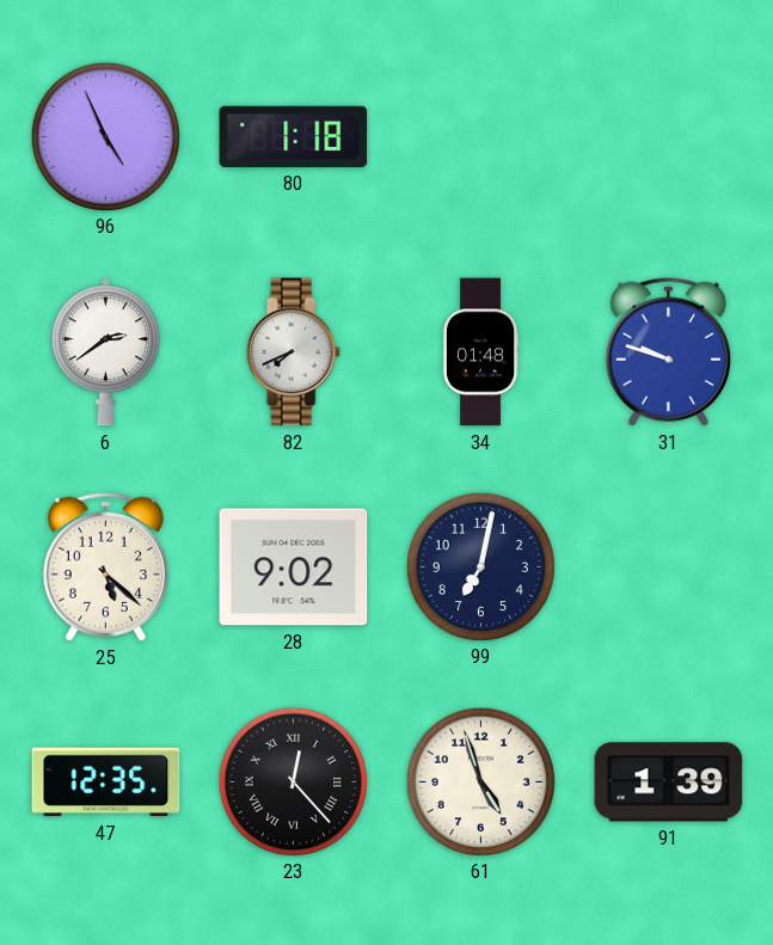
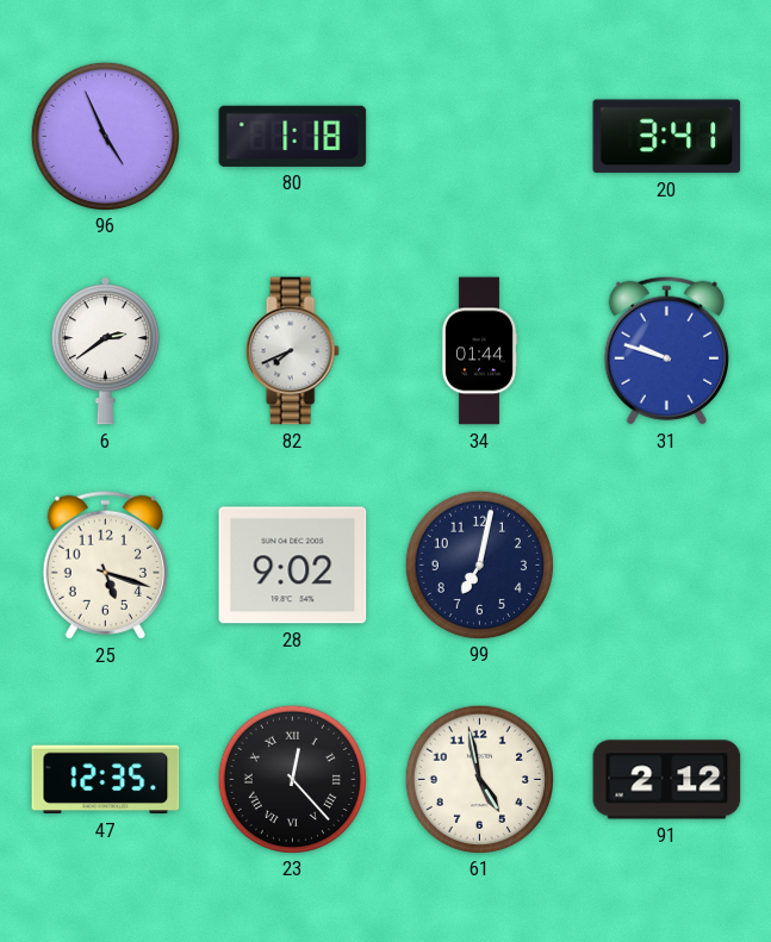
20: none -> 3:41
34: 01:48 -> 01:44
25: 5:22 -> 5:18
61: 4:57 -> 4:58
91: 1:39 -> 2:12
